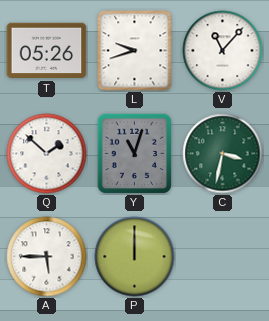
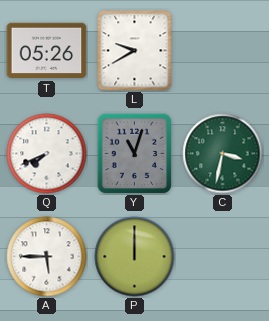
L: 9:42 -> 9:40
V: 11:07 -> none
Q: 1:52 -> 7:41
